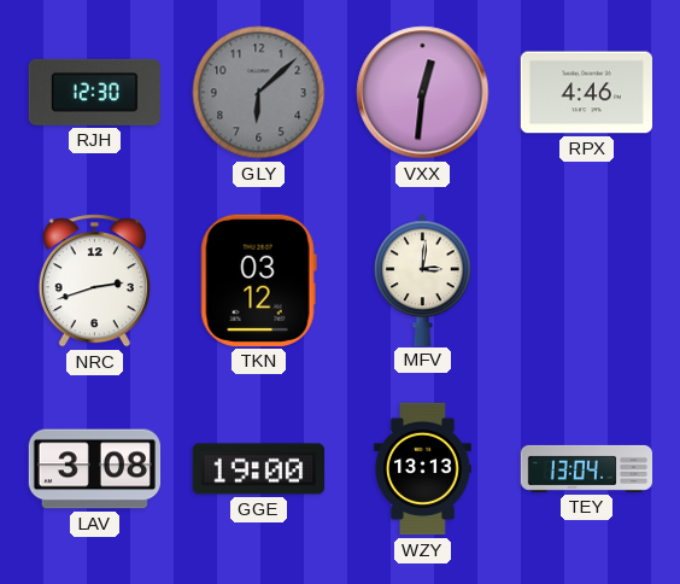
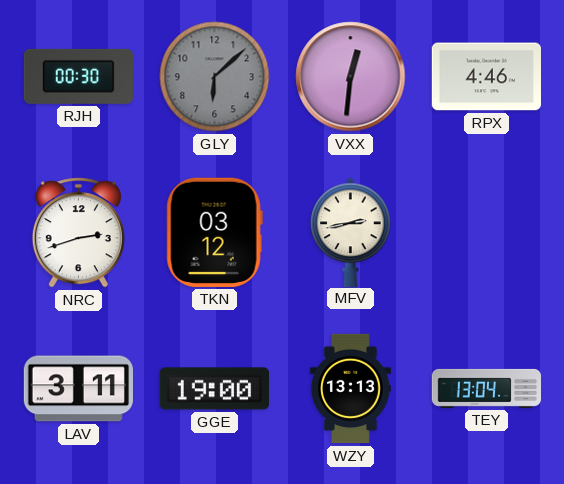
RJH: 12:30 -> 00:30
MFV: 3:01 -> 2:43
LAV: 3:08 -> 3:11
